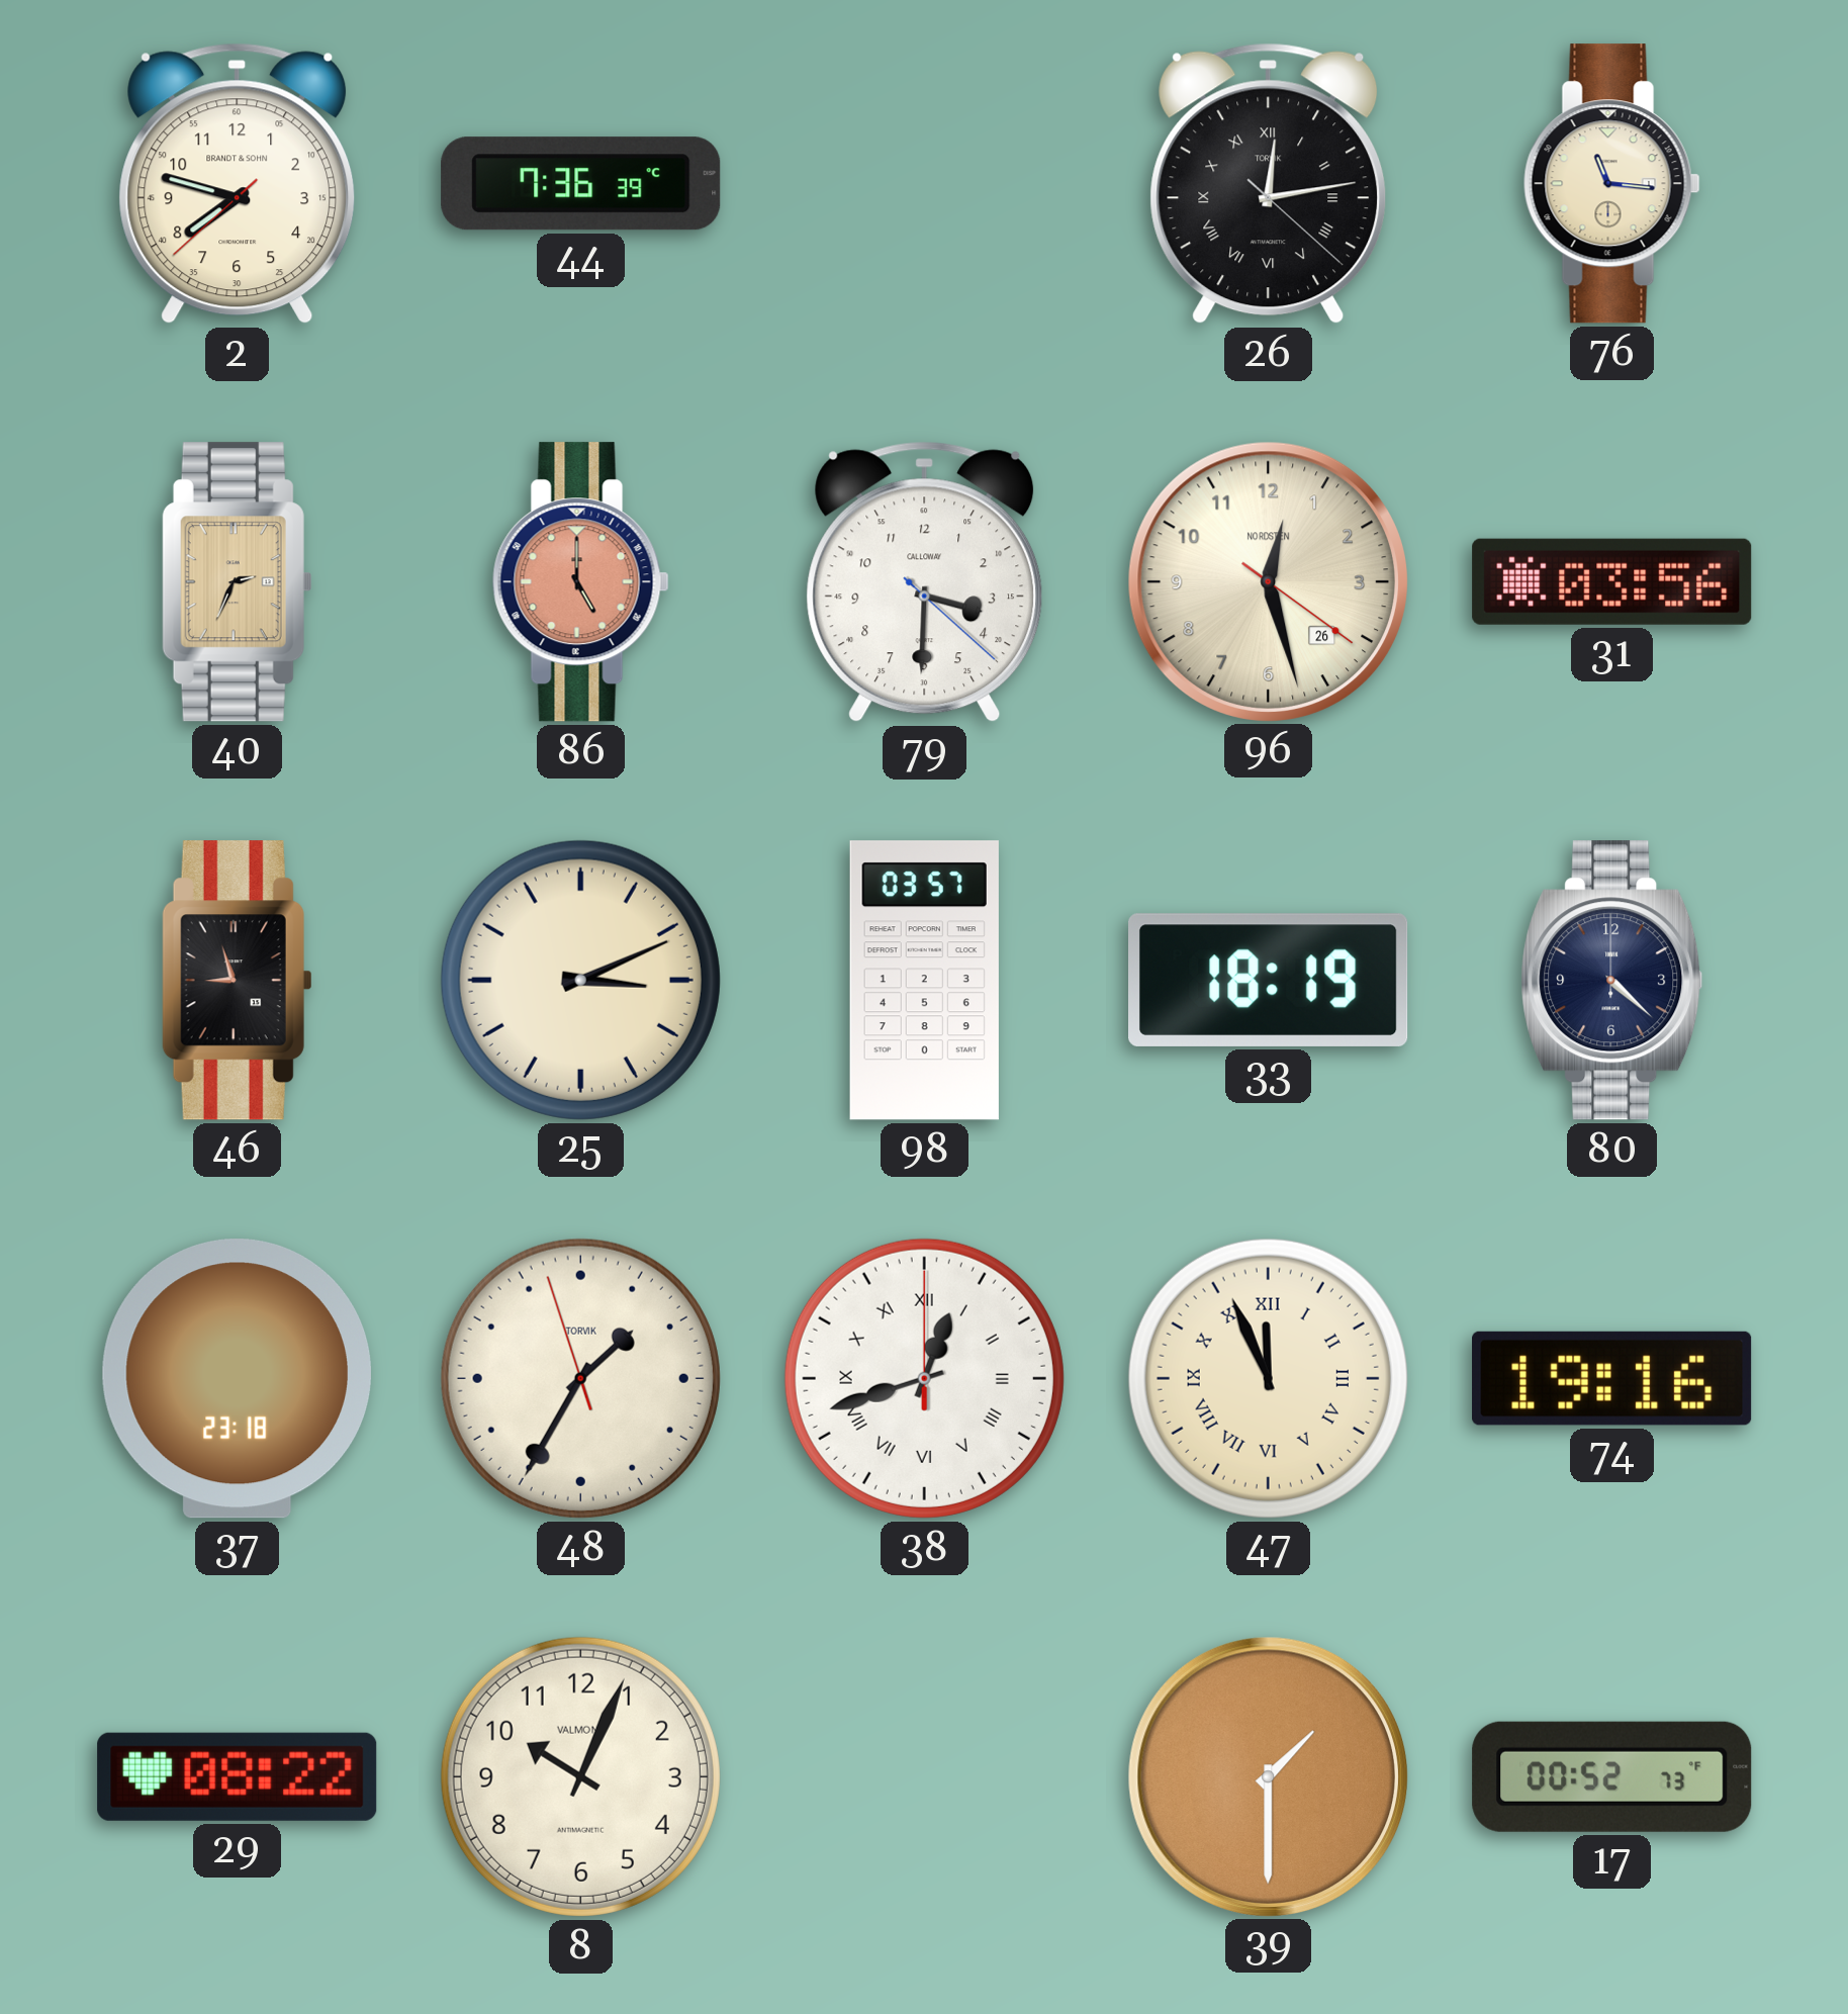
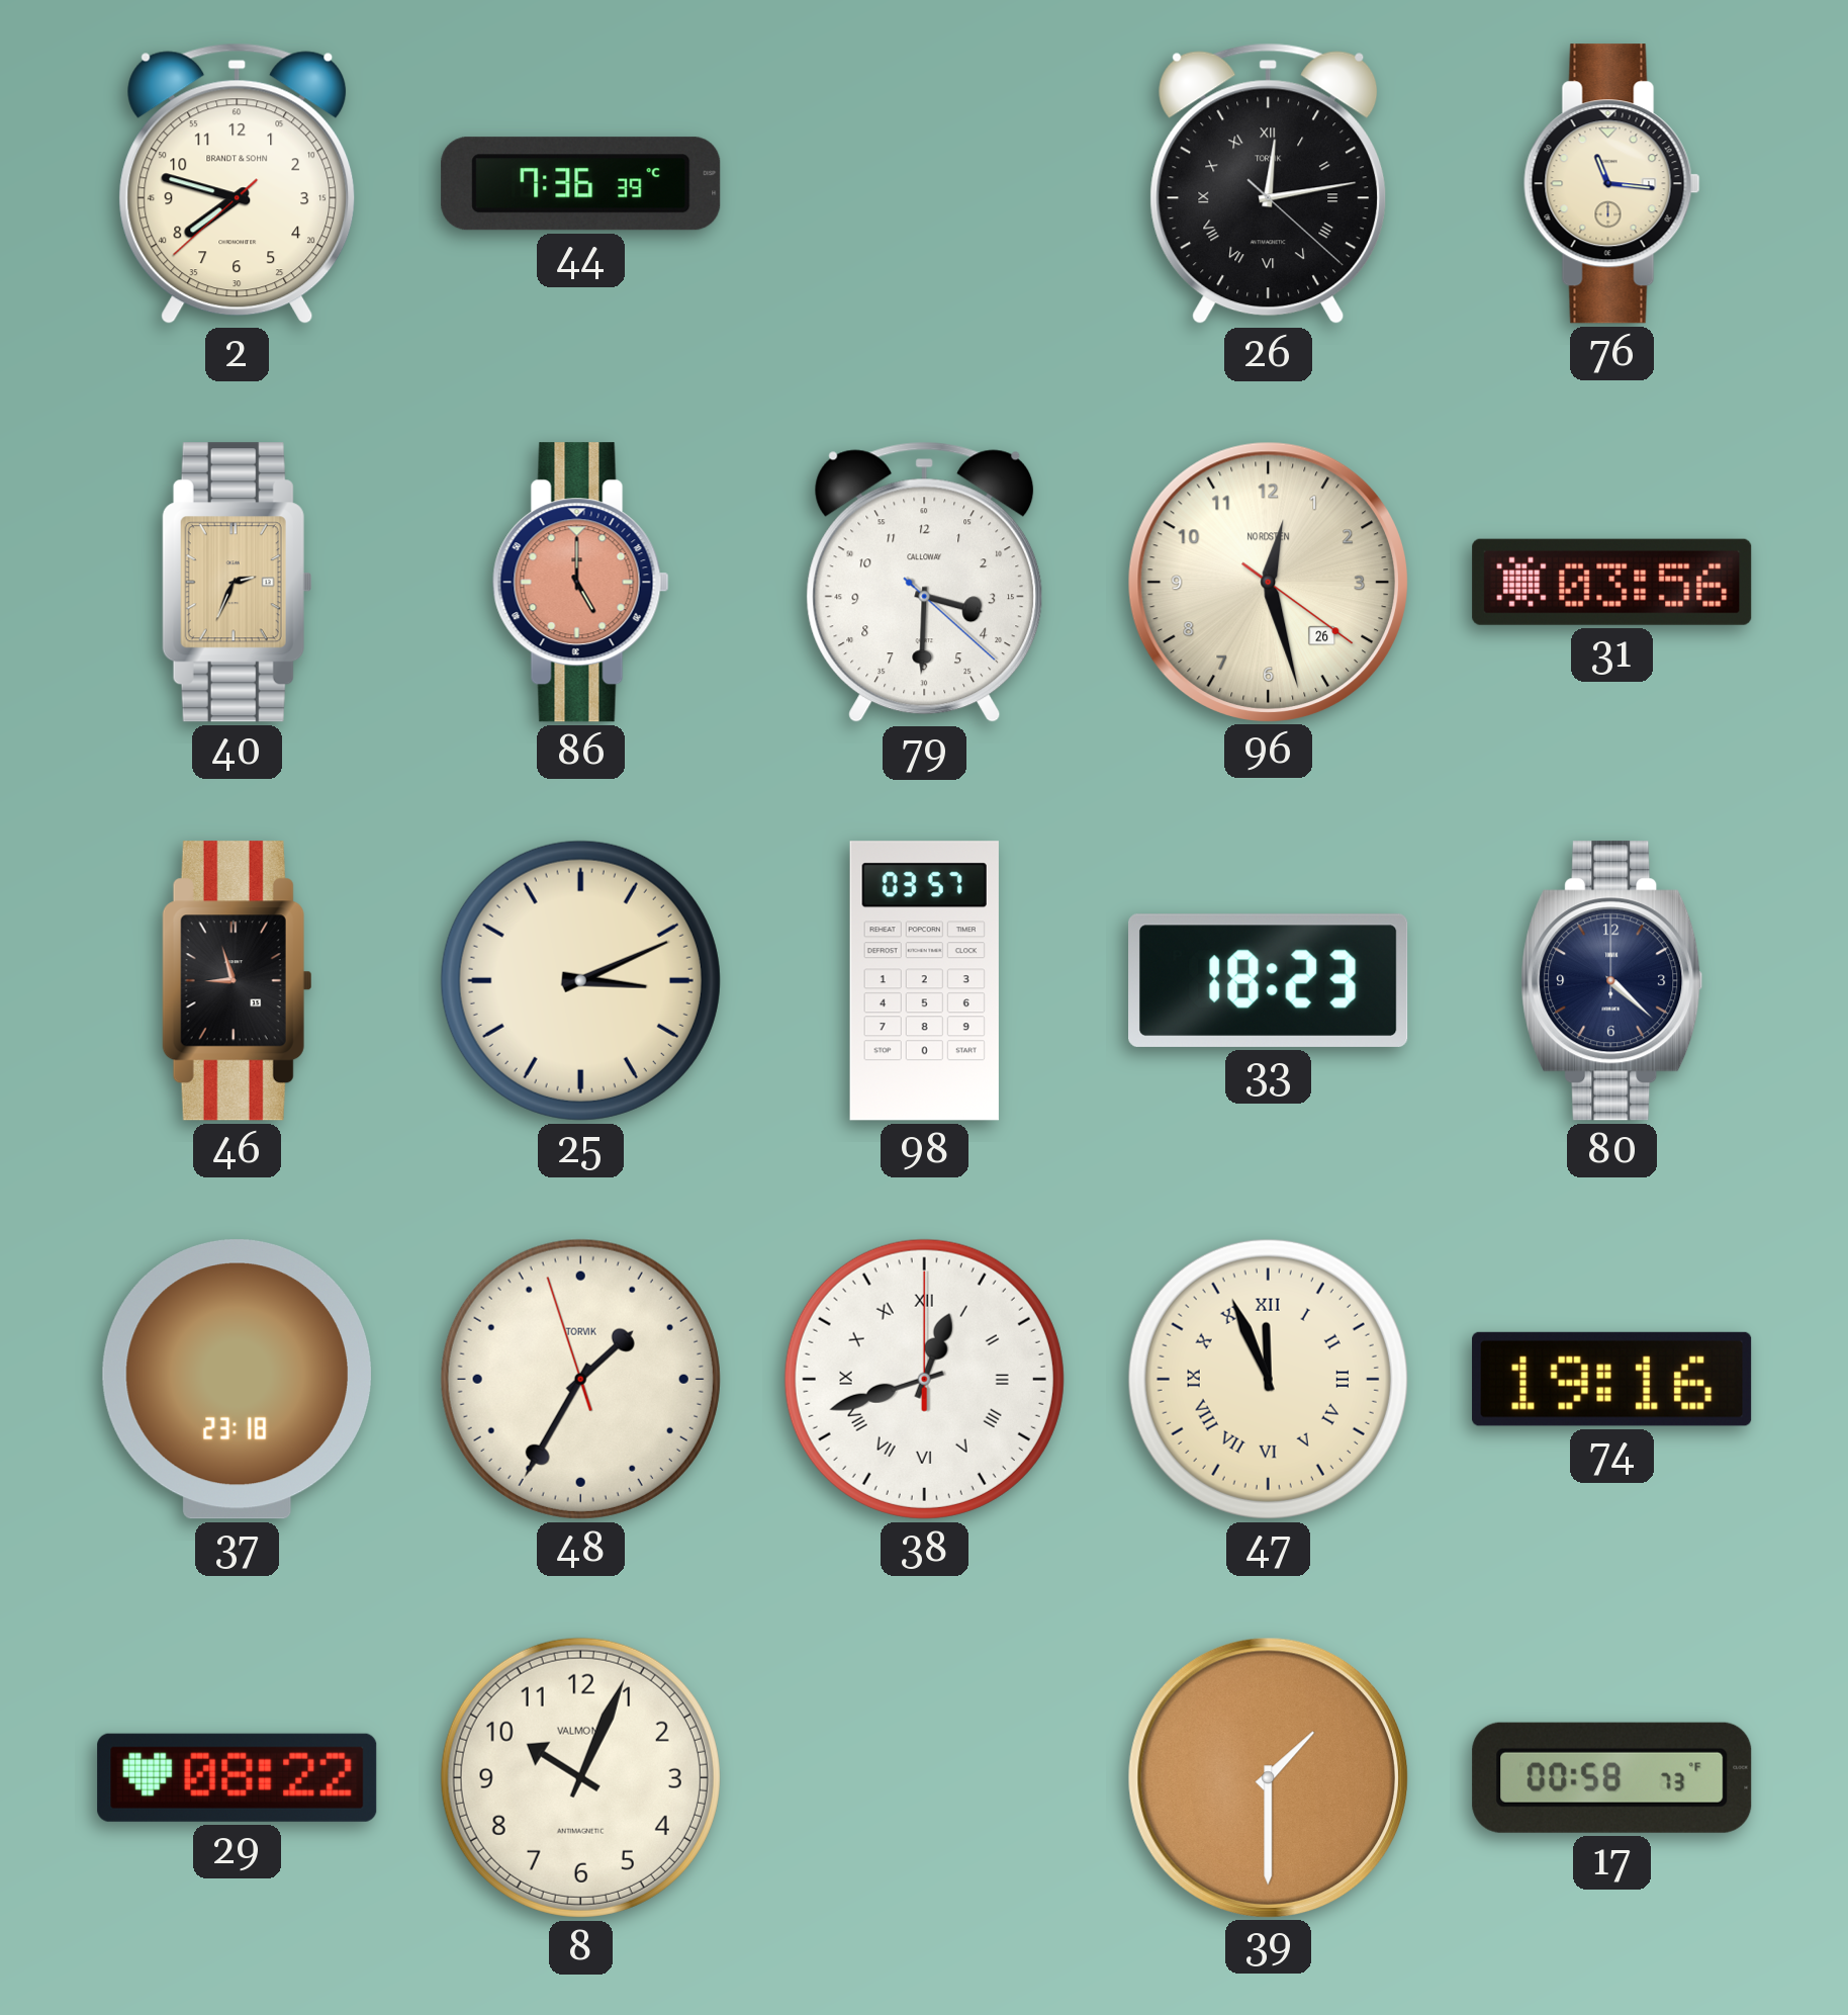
33: 18:19 -> 18:23
17: 00:52 -> 00:58
